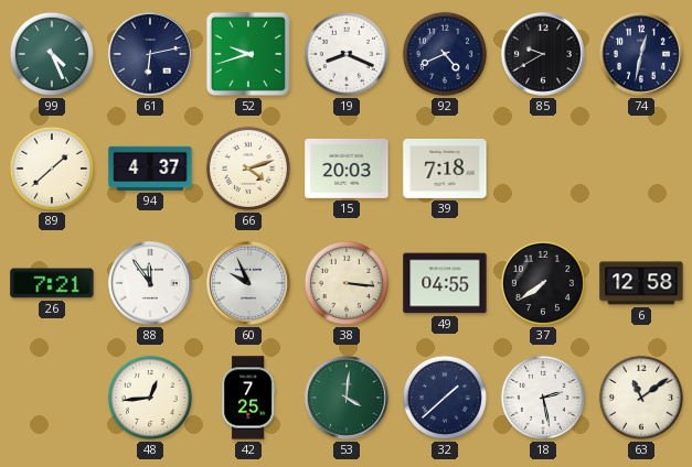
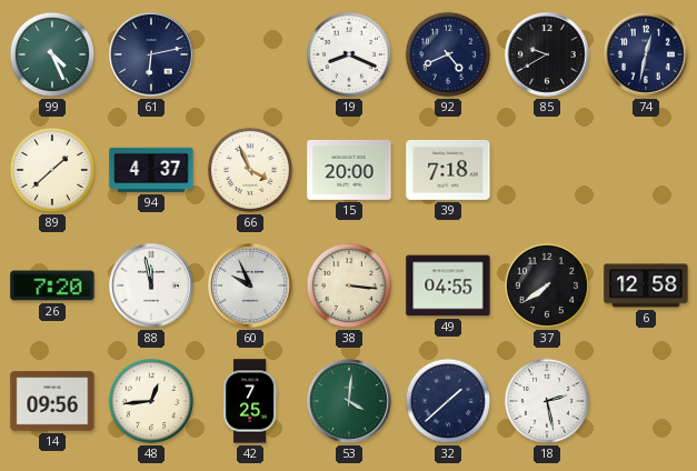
52: 9:42 -> none
66: 4:12 -> 3:56
15: 20:03 -> 20:00
26: 7:21 -> 7:20
88: 11:54 -> 11:58
14: none -> 09:56
63: 11:09 -> none
